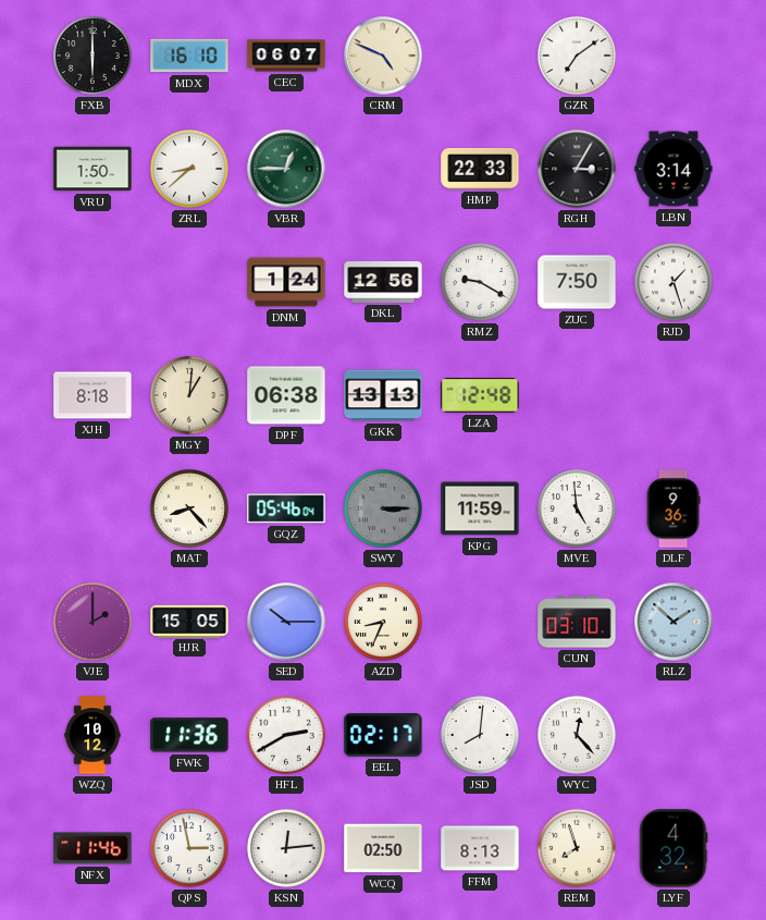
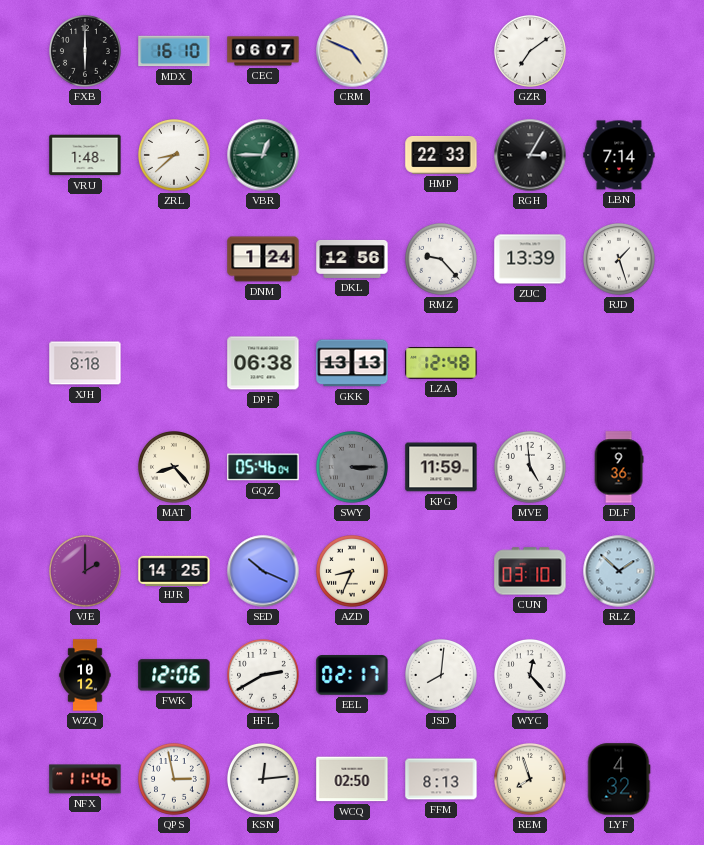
VRU: 1:50 -> 1:48
LBN: 3:14 -> 7:14
RMZ: 9:20 -> 9:23
ZUC: 7:50 -> 13:39
MGY: 1:01 -> none
HJR: 15:05 -> 14:25
SED: 10:15 -> 10:19
FWK: 11:36 -> 12:06
